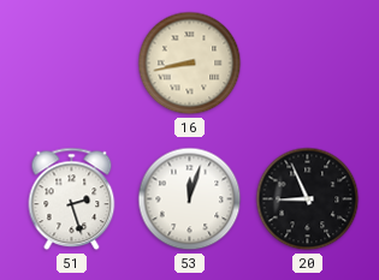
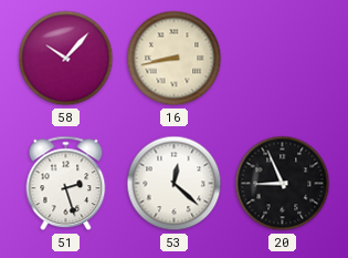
58: none -> 10:07
53: 12:03 -> 12:22
